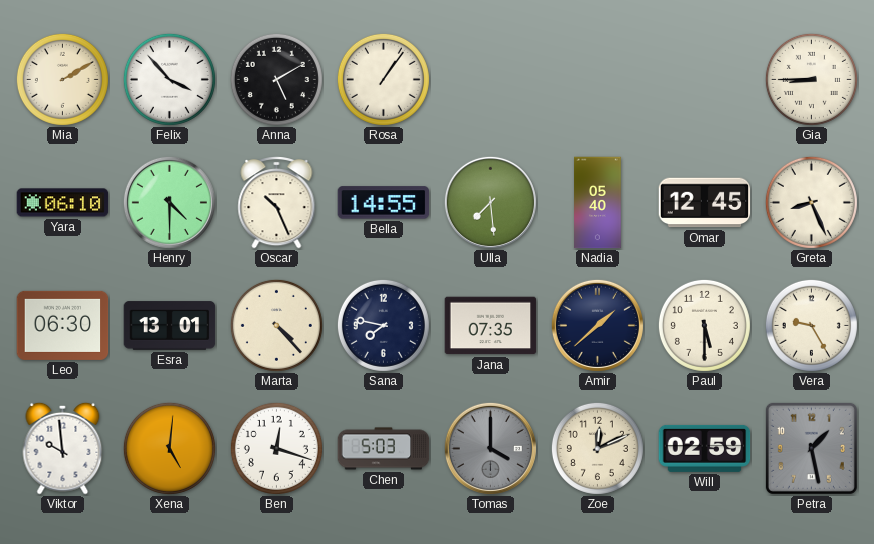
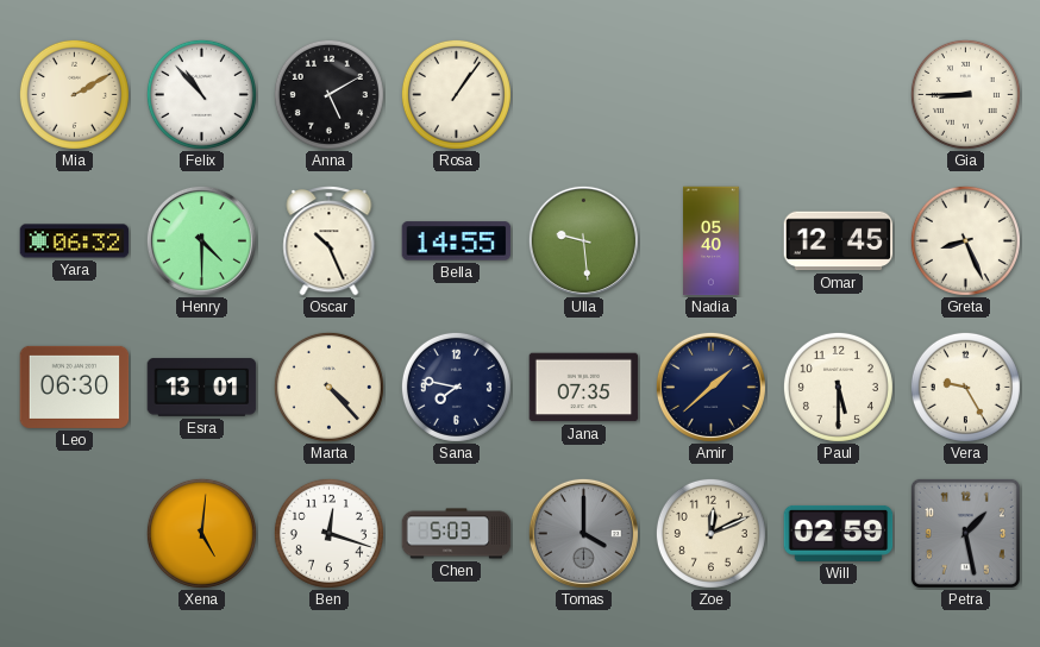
Felix: 3:53 -> 10:53
Yara: 06:10 -> 06:32
Ulla: 7:29 -> 9:29
Viktor: 9:59 -> none
